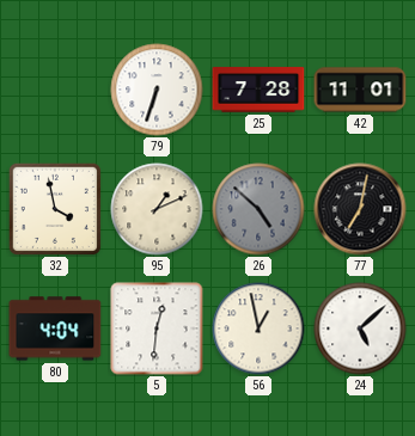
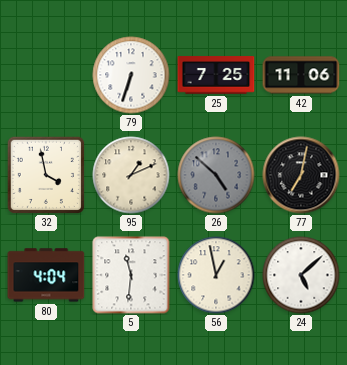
25: 7:28 -> 7:25
42: 11:01 -> 11:06
5: 12:31 -> 11:31
